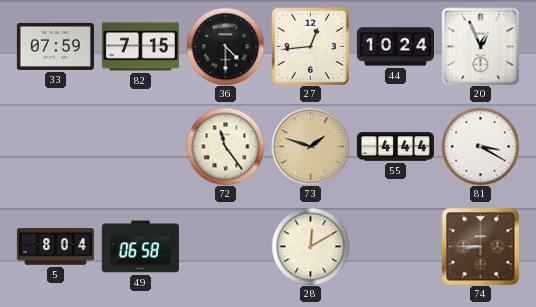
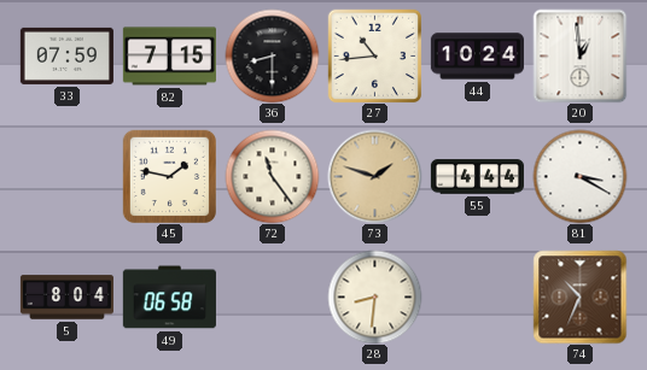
36: 4:30 -> 8:30
27: 12:44 -> 10:44
20: 12:56 -> 12:59
45: none -> 1:47
28: 12:10 -> 8:31
74: 8:45 -> 10:34
